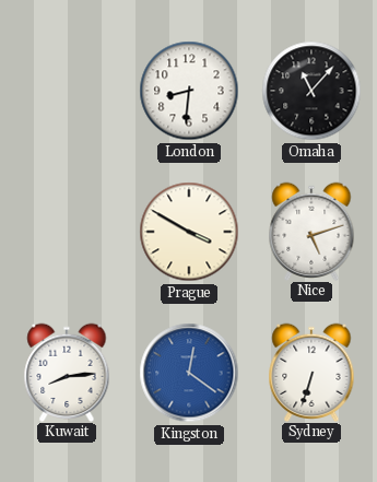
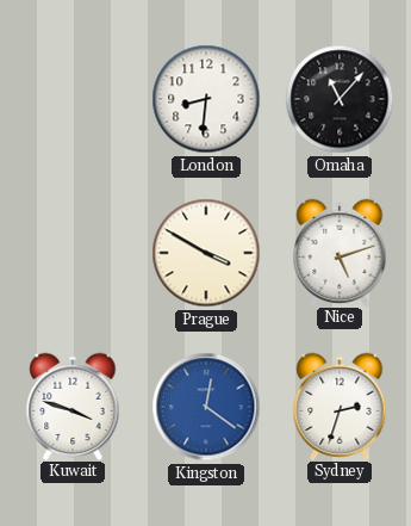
Kuwait: 8:14 -> 3:48
Sydney: 6:33 -> 2:33
